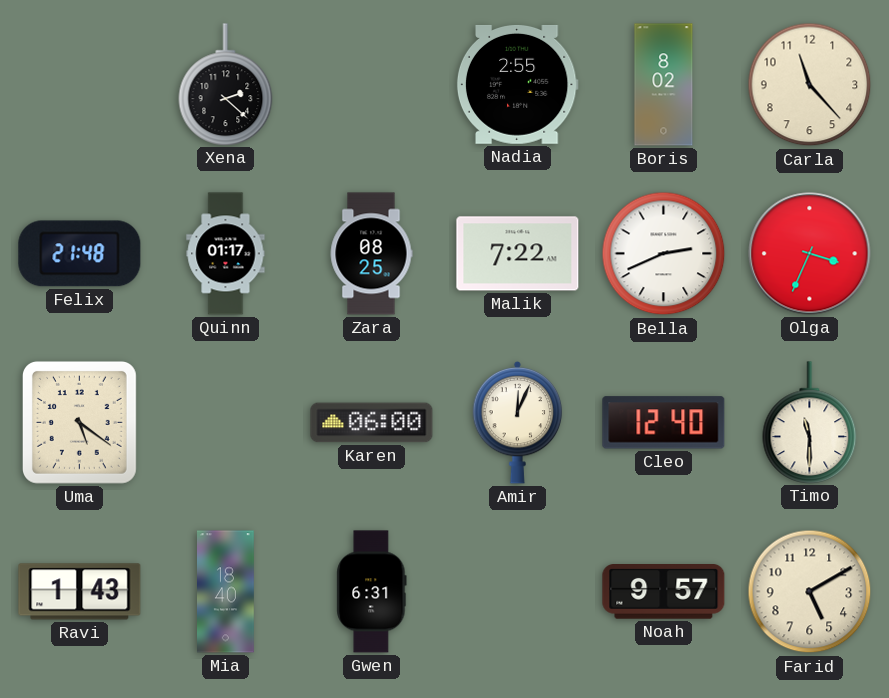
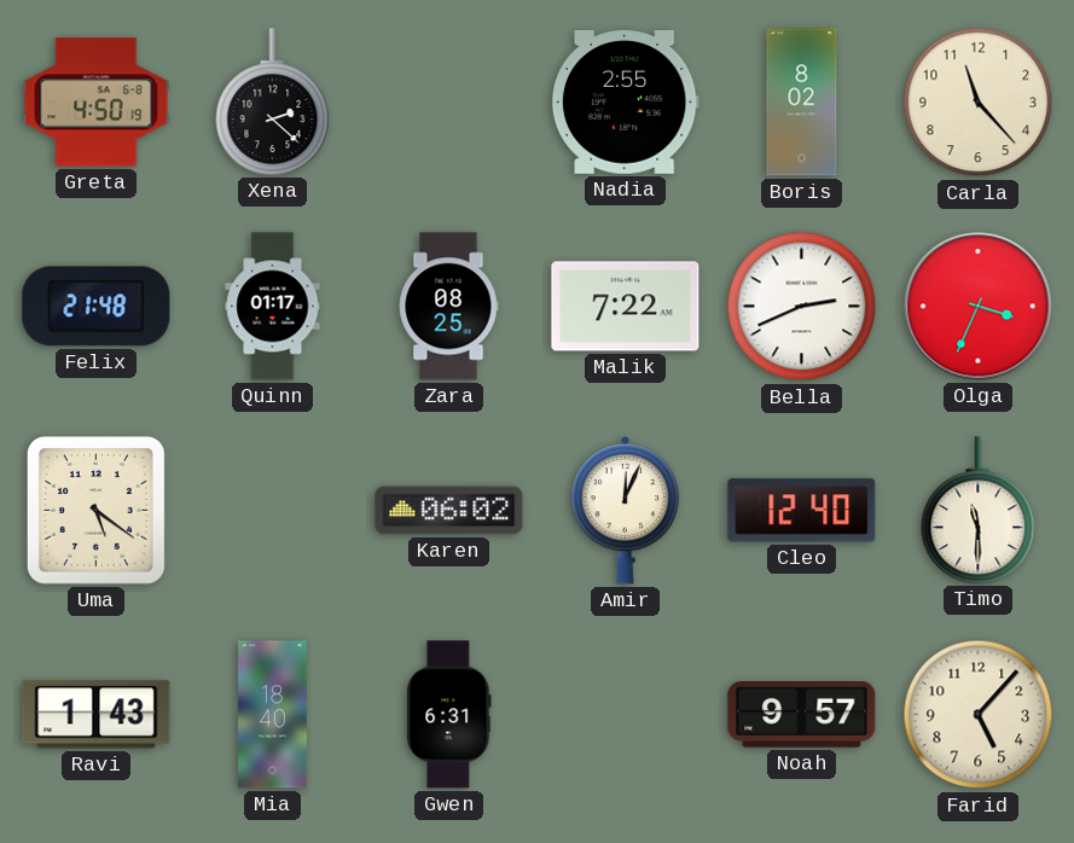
Greta: none -> 4:50
Karen: 06:00 -> 06:02
Farid: 5:10 -> 5:07
